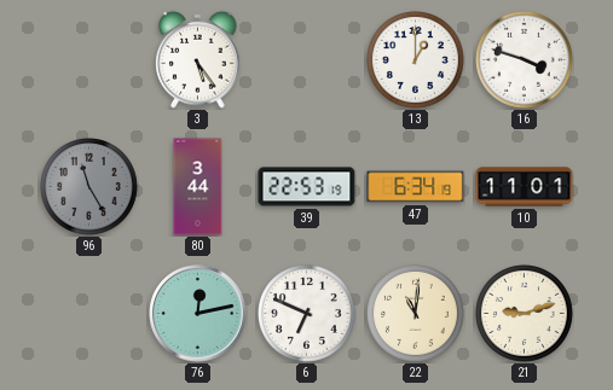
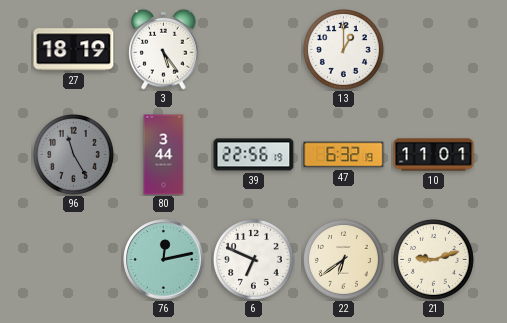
27: none -> 18:19
16: 3:48 -> none
39: 22:53 -> 22:56
47: 6:34 -> 6:32
22: 11:01 -> 6:39
